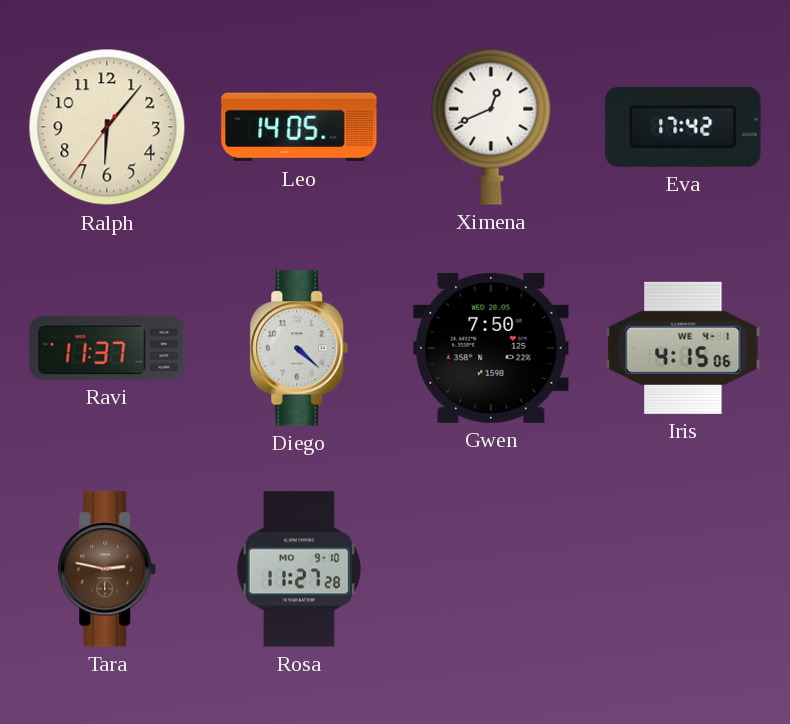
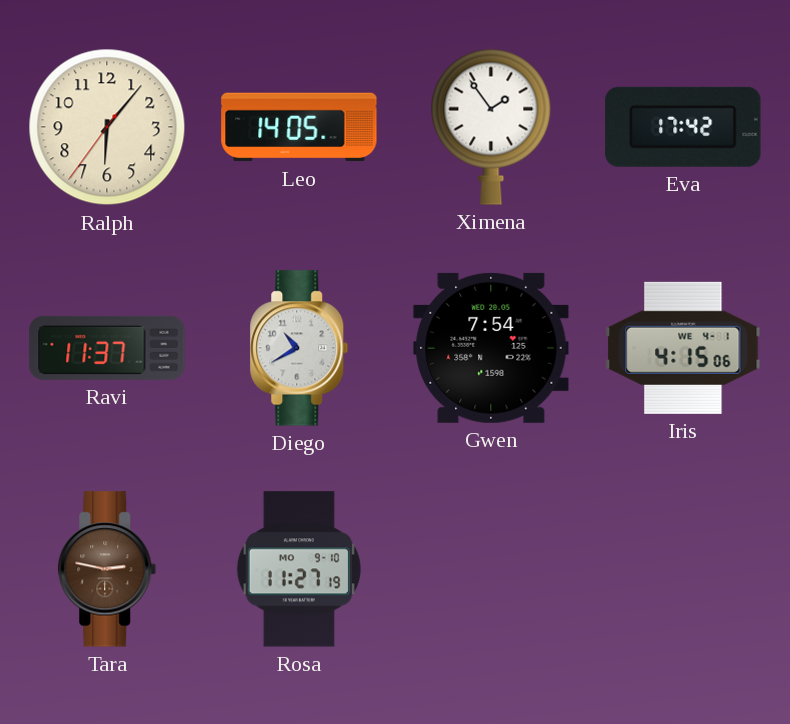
Ximena: 12:41 -> 1:54
Diego: 4:22 -> 10:40
Gwen: 7:50 -> 7:54
Rosa: 11:27:28 -> 11:27:19
